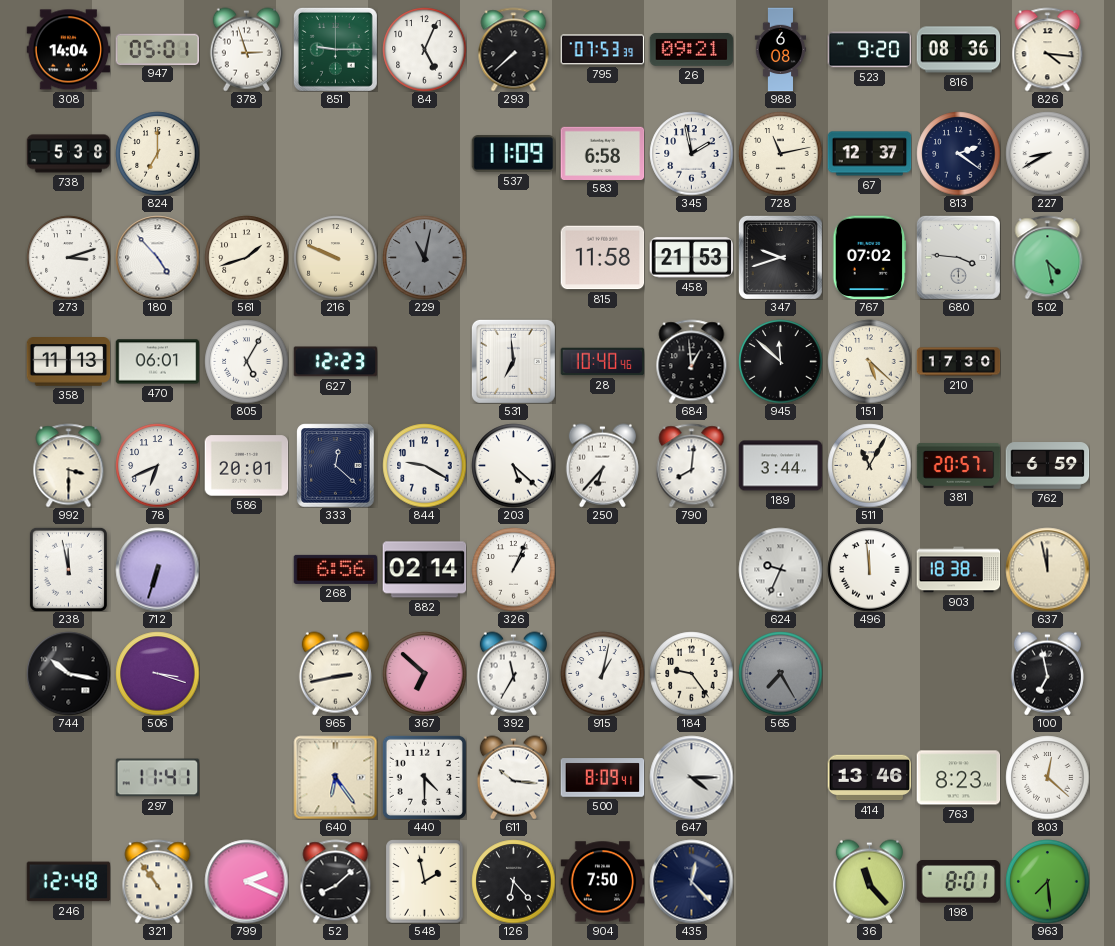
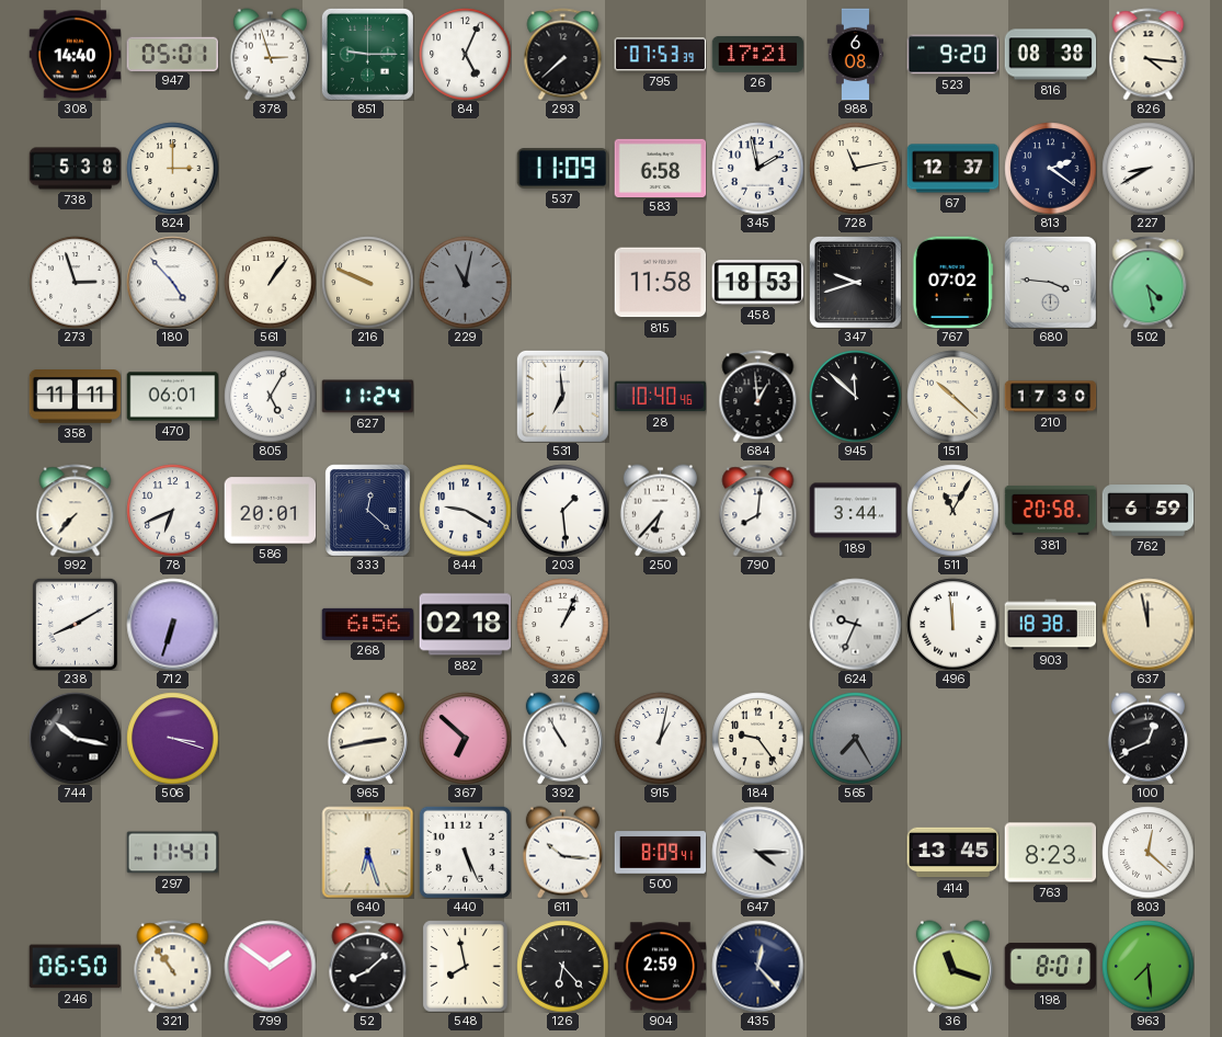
308: 14:04 -> 14:40
26: 09:21 -> 17:21
816: 08:36 -> 08:38
824: 7:00 -> 3:00
273: 3:12 -> 2:57
561: 1:42 -> 1:06
458: 21:53 -> 18:53
358: 11:13 -> 11:11
627: 12:23 -> 11:24
151: 5:22 -> 10:22
992: 3:30 -> 7:37
203: 5:22 -> 1:29
381: 20:57 -> 20:58
238: 11:58 -> 8:10
882: 02:14 -> 02:18
392: 11:35 -> 10:55
100: 6:58 -> 12:41
640: 6:24 -> 6:27
440: 4:30 -> 5:26
414: 13:46 -> 13:45
246: 12:48 -> 06:50
799: 2:19 -> 1:51
548: 1:58 -> 7:58
904: 7:50 -> 2:59
36: 11:23 -> 11:18
